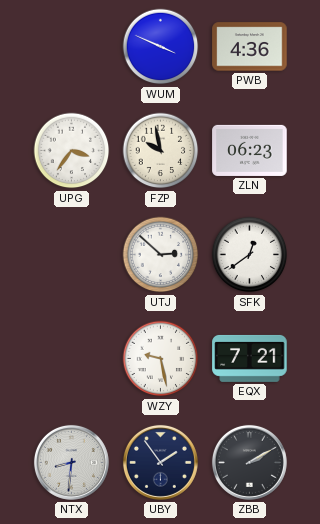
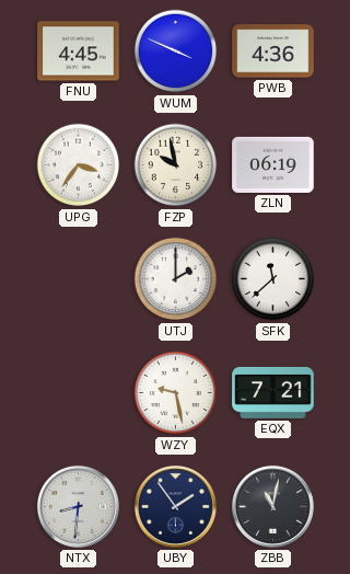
FNU: none -> 4:45
ZLN: 06:23 -> 06:19
UTJ: 2:52 -> 2:00
SFK: 12:39 -> 11:38
ZBB: 2:10 -> 11:02
